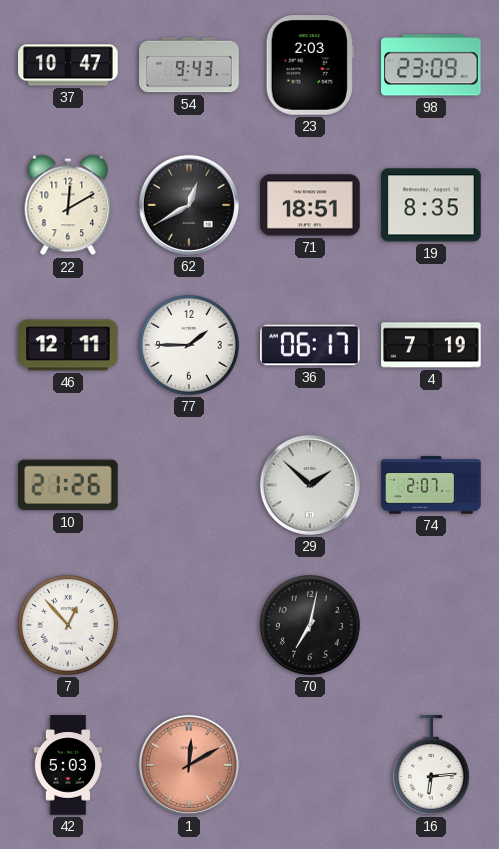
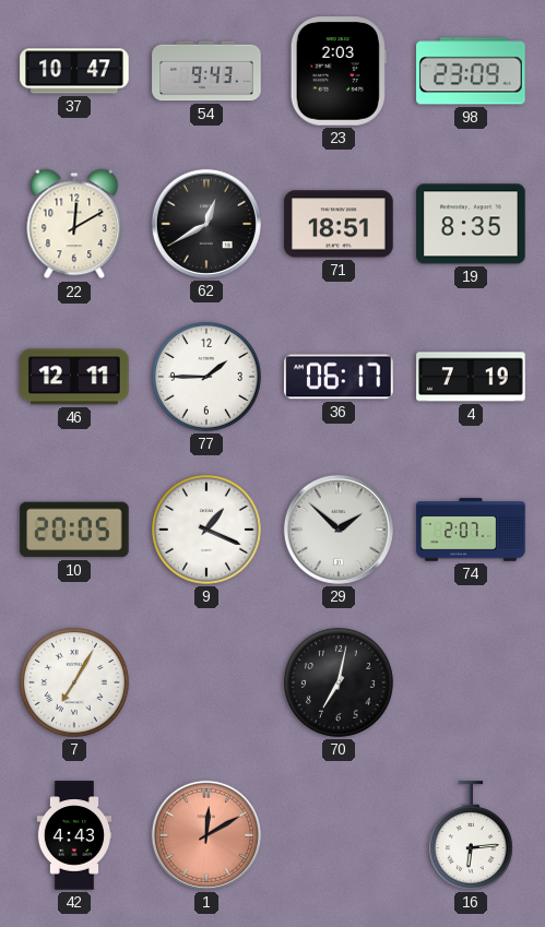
10: 21:26 -> 20:05
9: none -> 1:19
7: 12:53 -> 7:05
42: 5:03 -> 4:43
